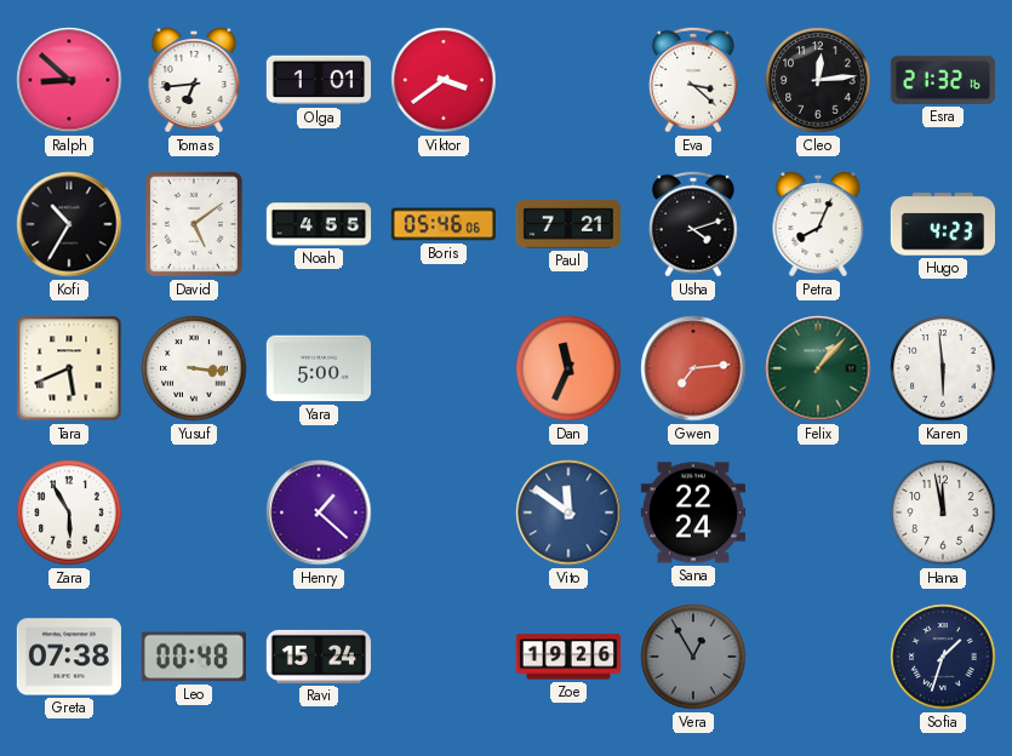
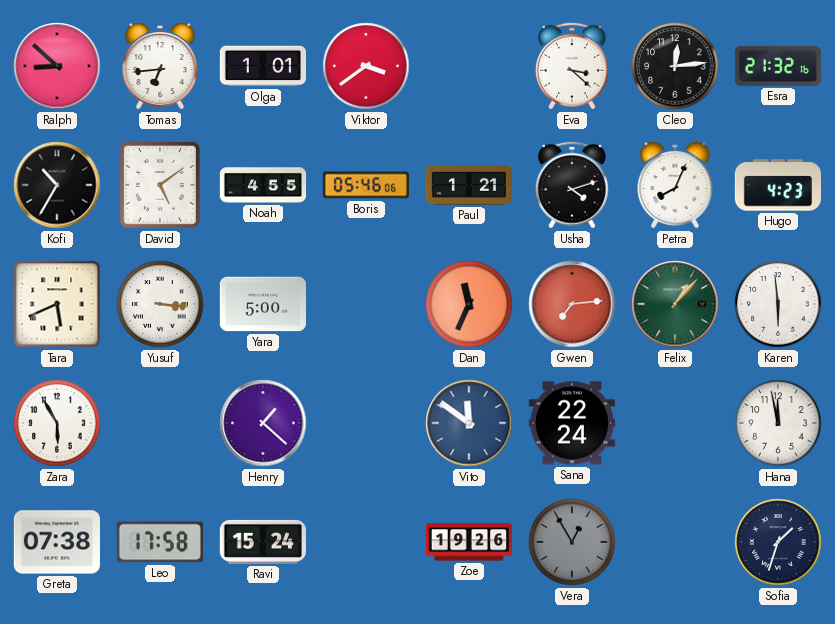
Paul: 7:21 -> 1:21
Leo: 00:48 -> 17:58
